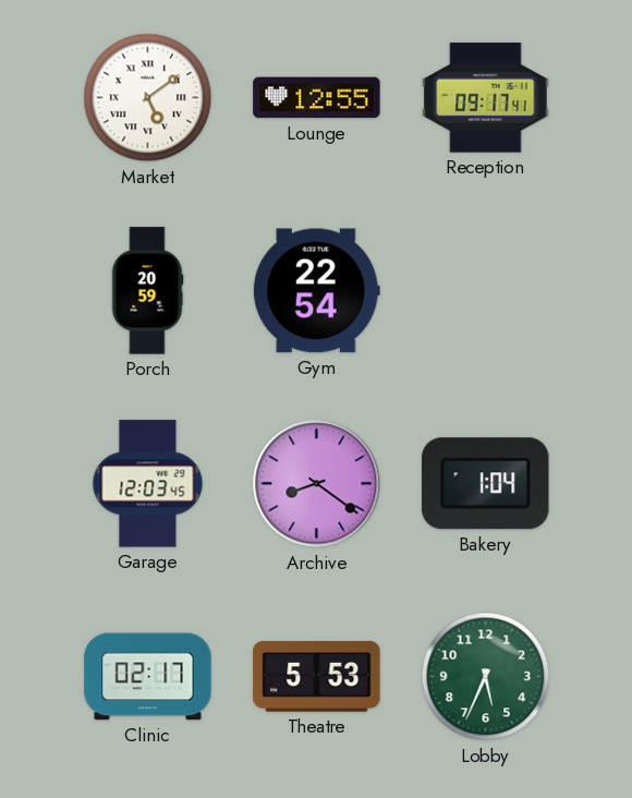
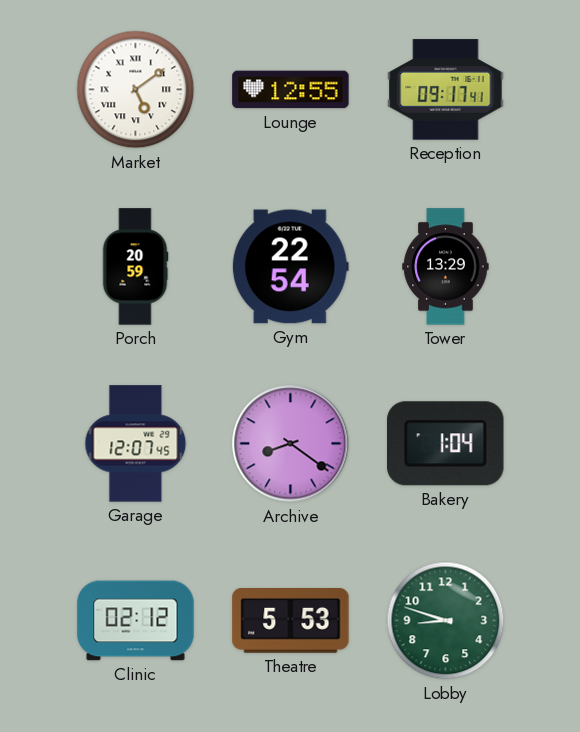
Tower: none -> 13:29
Garage: 12:03 -> 12:07
Clinic: 02:17 -> 02:12
Lobby: 5:34 -> 8:48
